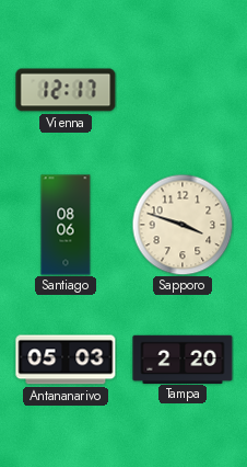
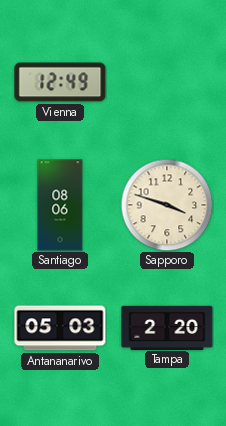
Vienna: 12:17 -> 12:49
